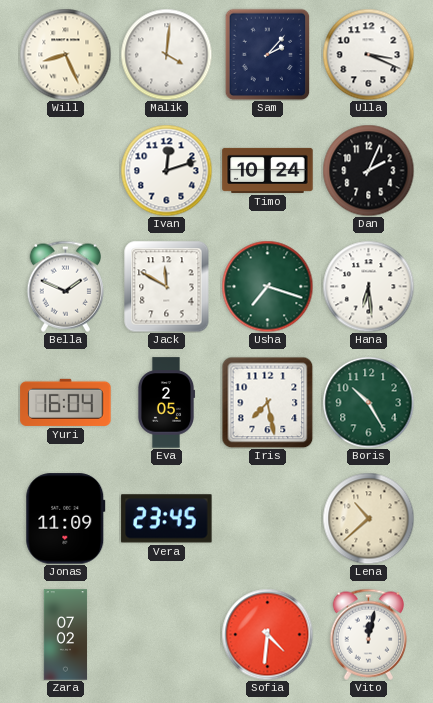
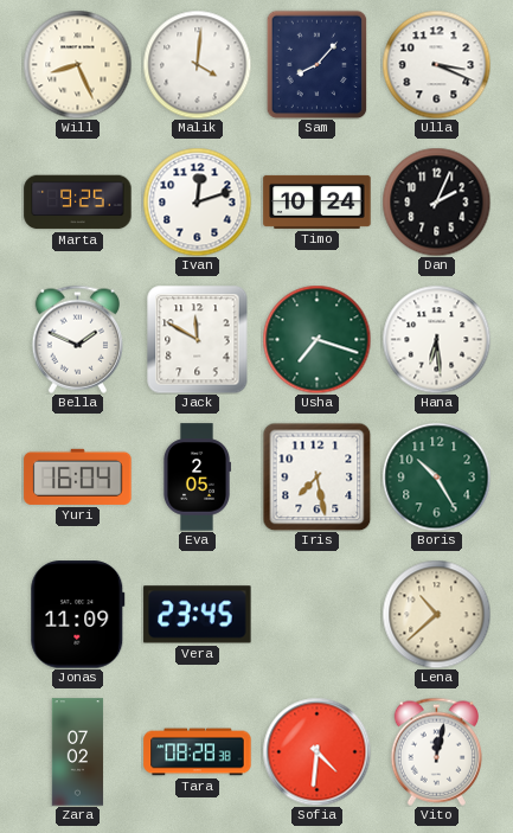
Sam: 2:07 -> 8:07
Marta: none -> 9:25
Tara: none -> 08:28
